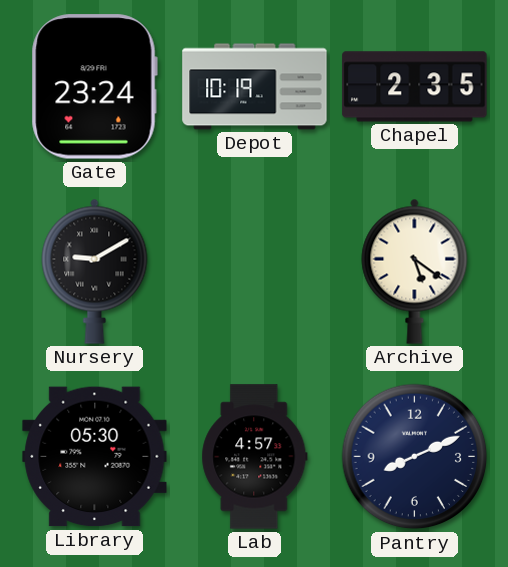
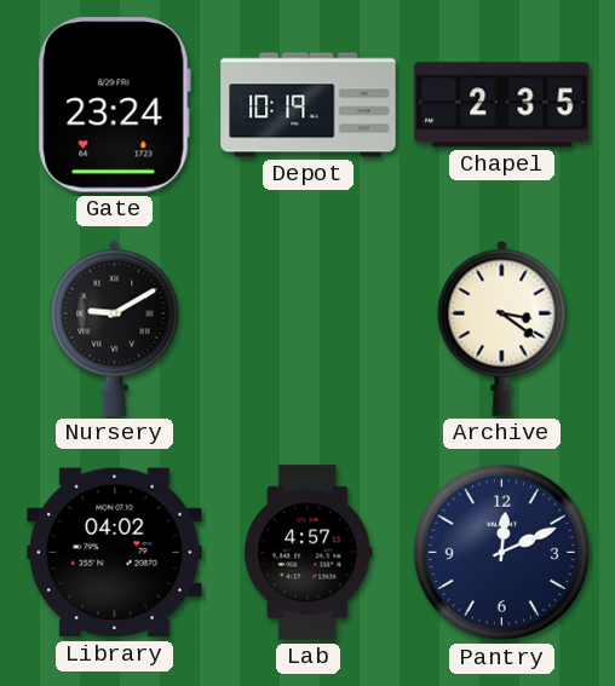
Archive: 5:21 -> 3:21
Library: 05:30 -> 04:02
Pantry: 8:11 -> 12:11
